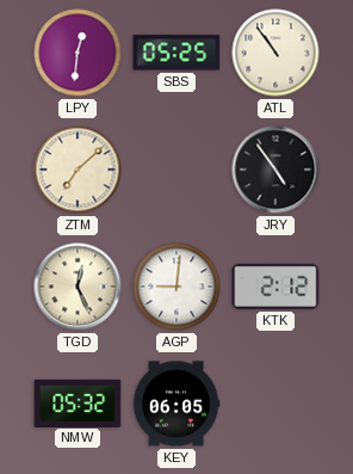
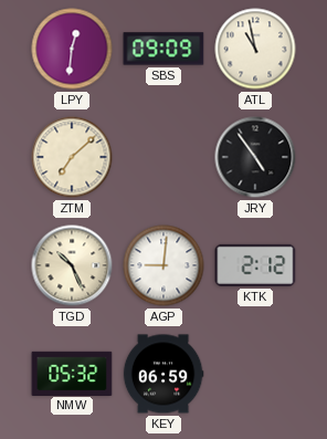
SBS: 05:25 -> 09:09
ATL: 10:54 -> 10:58
TGD: 12:26 -> 10:26
KEY: 06:05 -> 06:59
